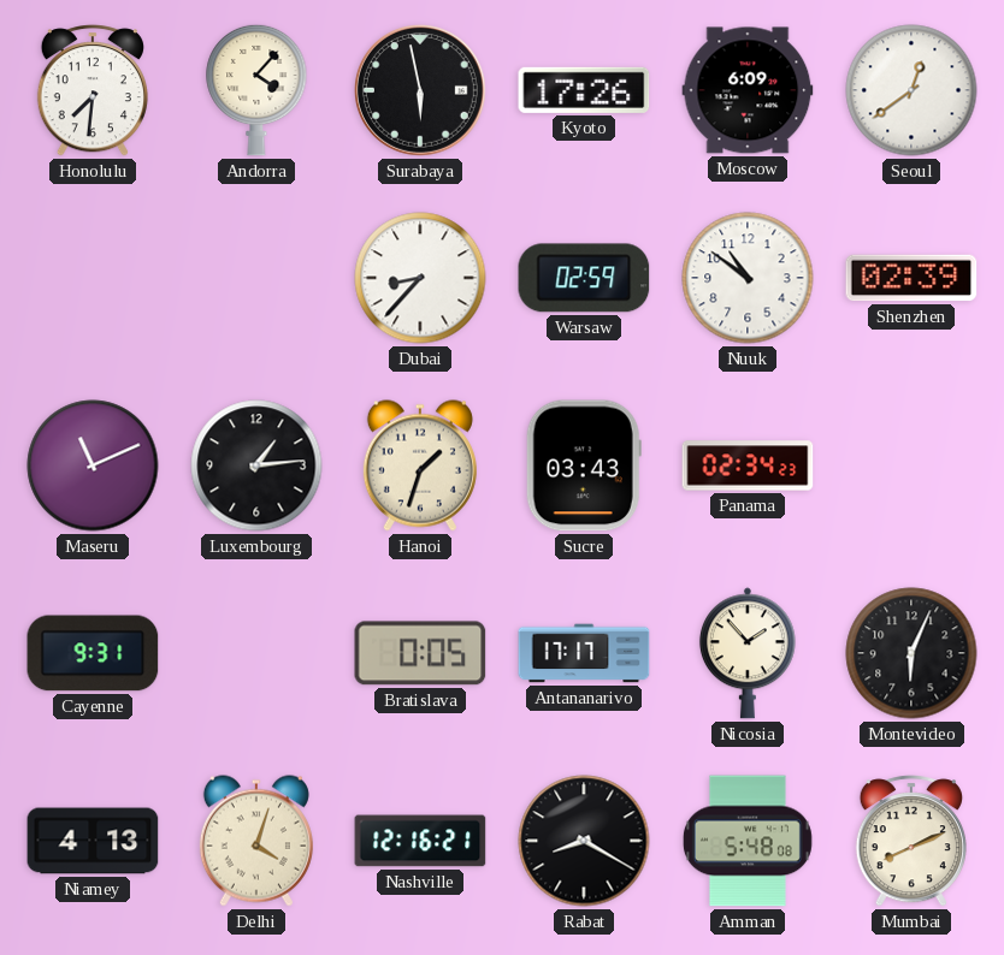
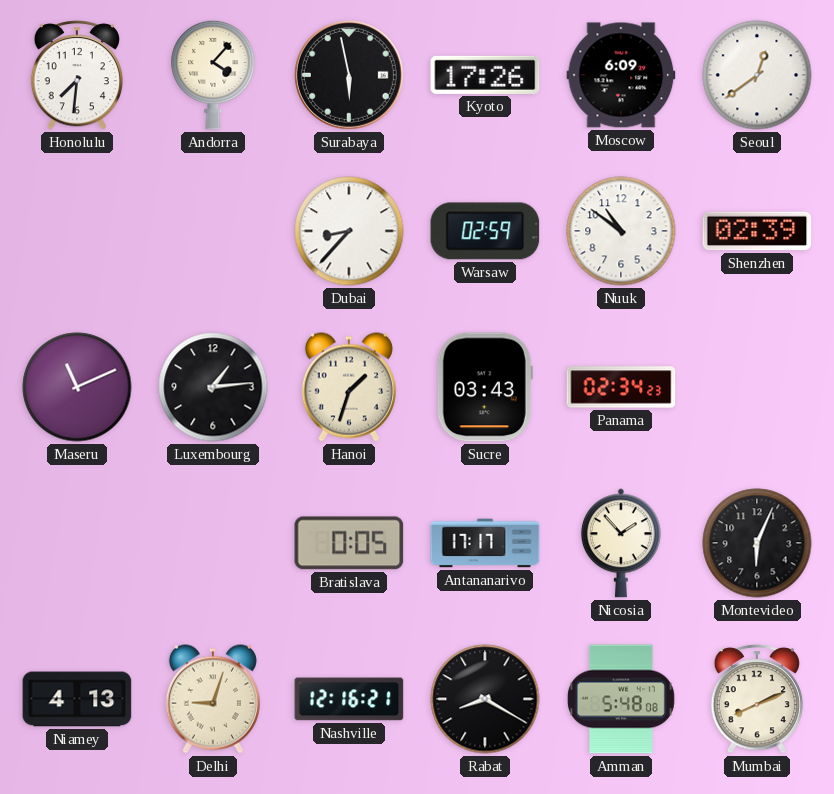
Cayenne: 9:31 -> none
Delhi: 4:03 -> 9:03
